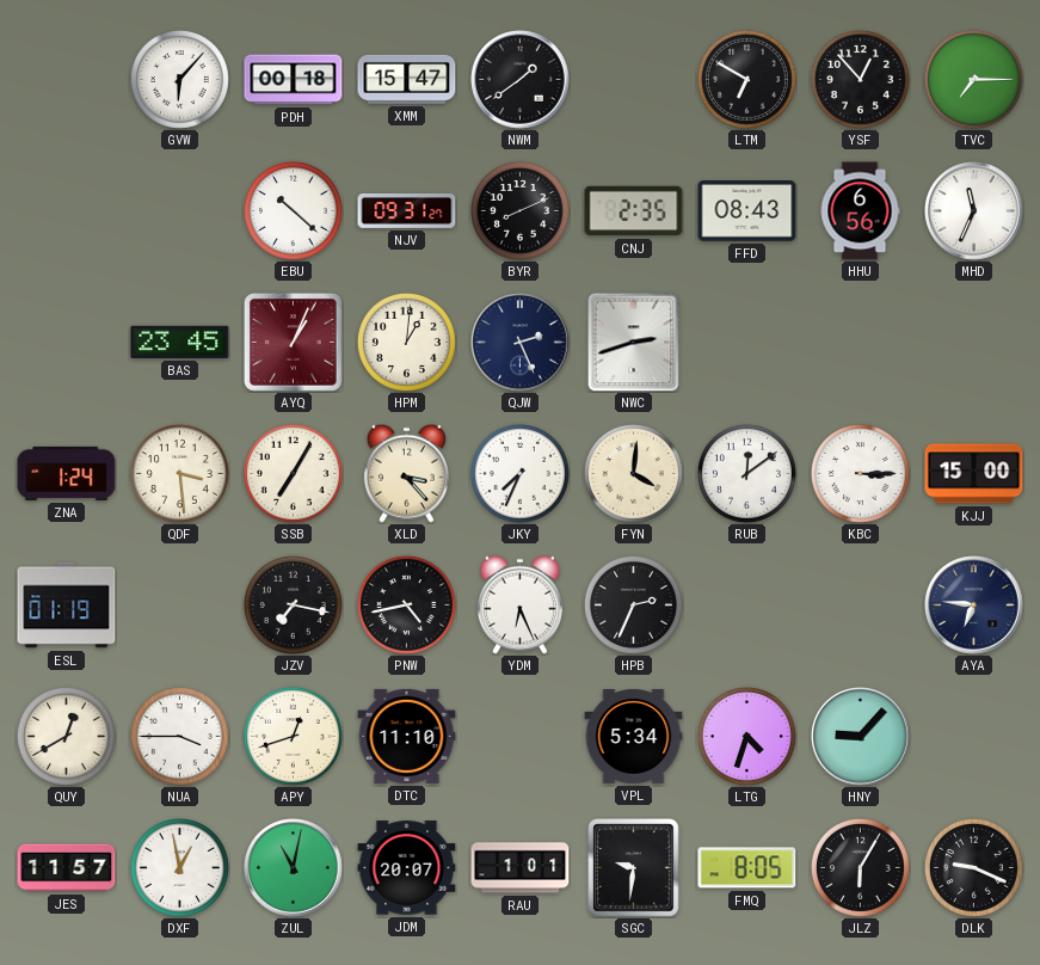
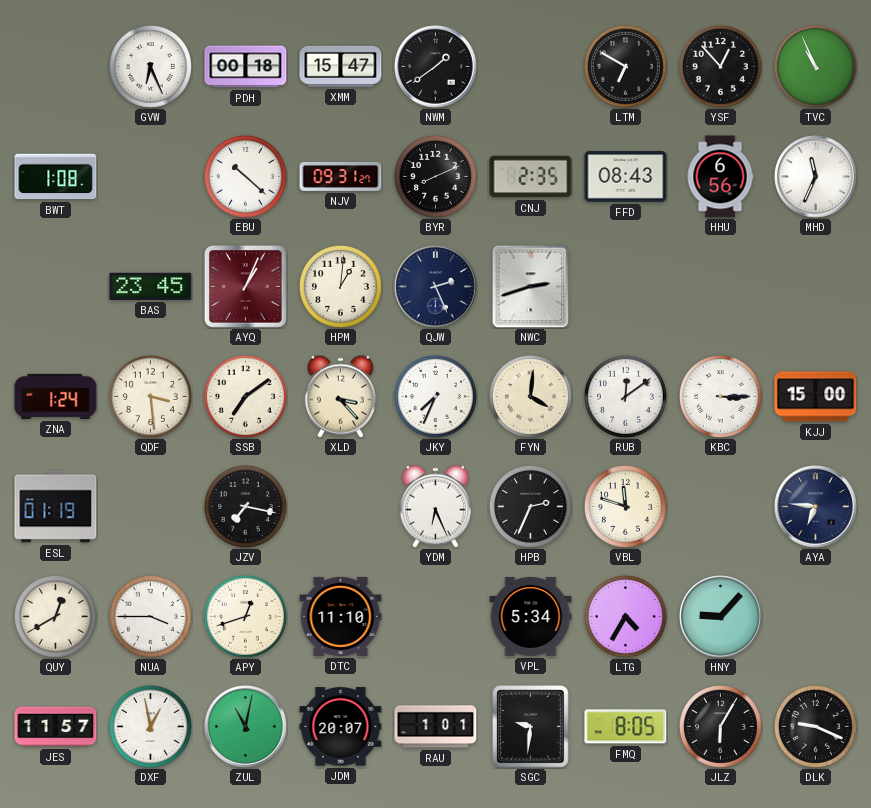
GVW: 6:07 -> 6:26
TVC: 7:15 -> 10:56
BWT: none -> 1:08
SSB: 7:05 -> 7:09
PNW: 4:43 -> none
VBL: none -> 11:48
LTG: 4:33 -> 4:35
